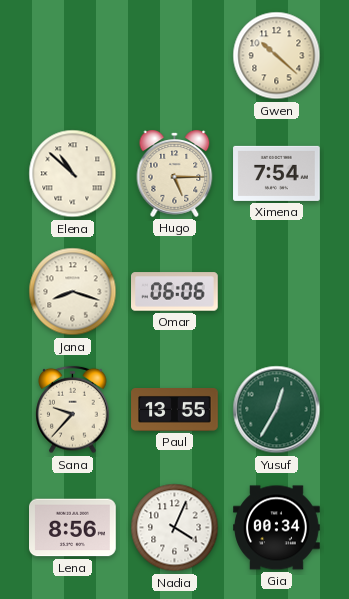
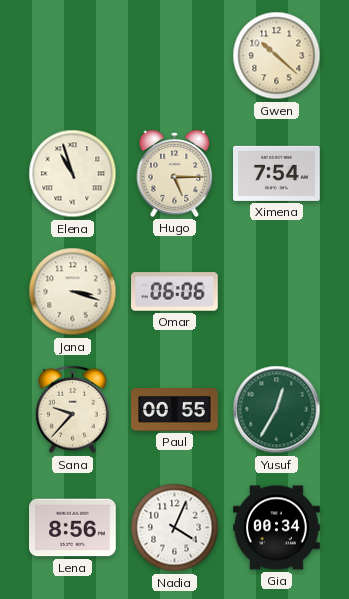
Elena: 10:52 -> 10:57
Jana: 8:18 -> 3:18
Paul: 13:55 -> 00:55
